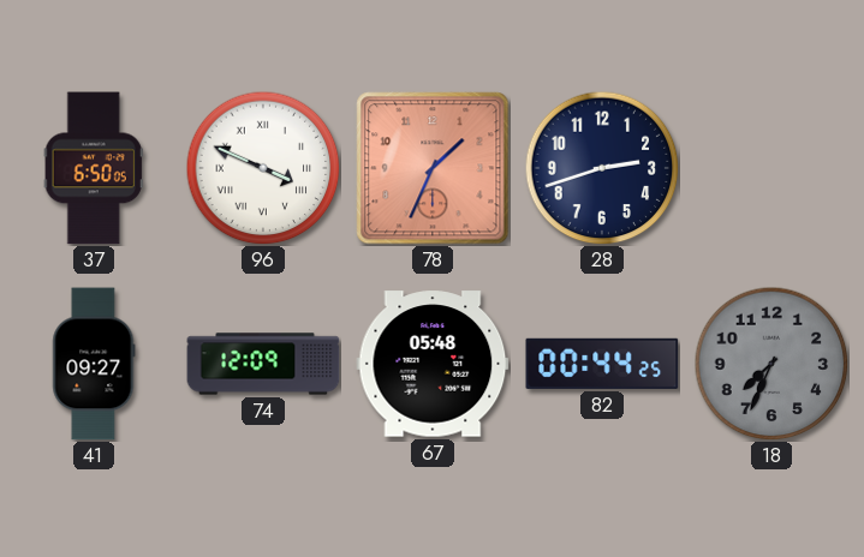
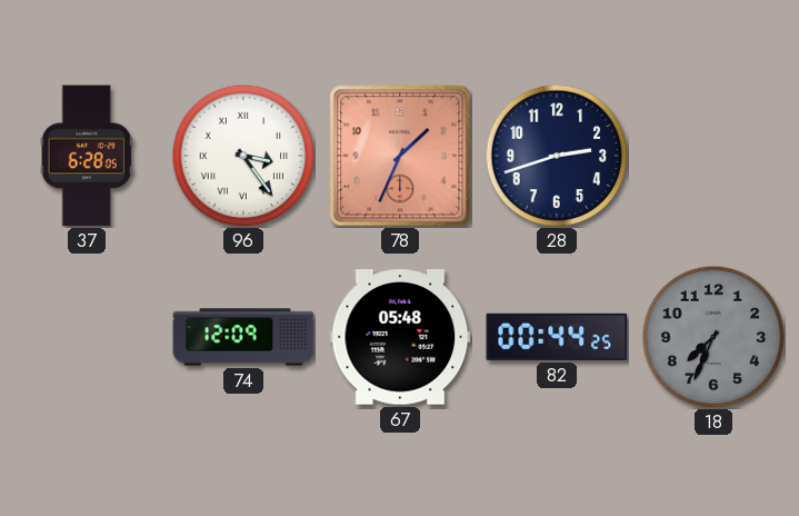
37: 6:50 -> 6:28
96: 3:49 -> 3:24
41: 09:27 -> none
